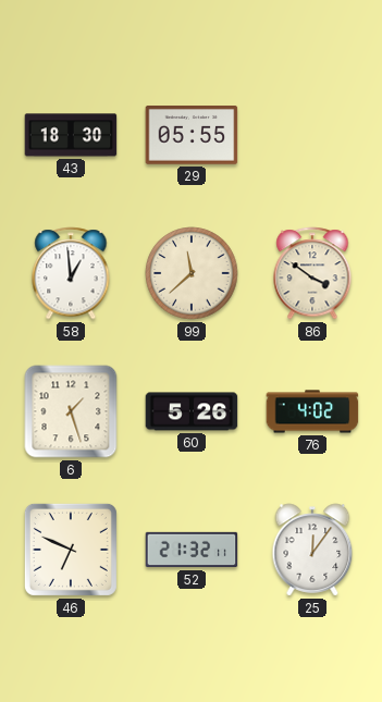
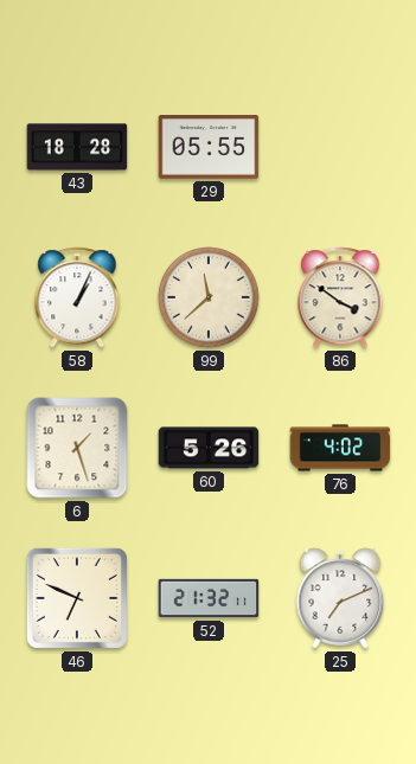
43: 18:30 -> 18:28
58: 12:59 -> 1:04
25: 12:06 -> 7:11
